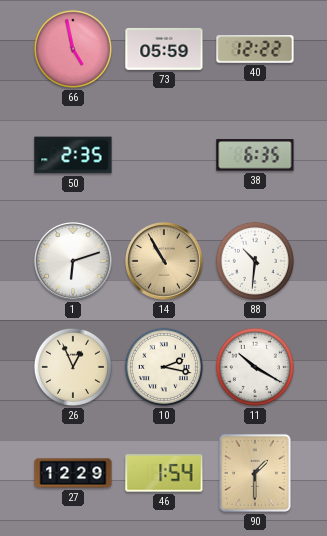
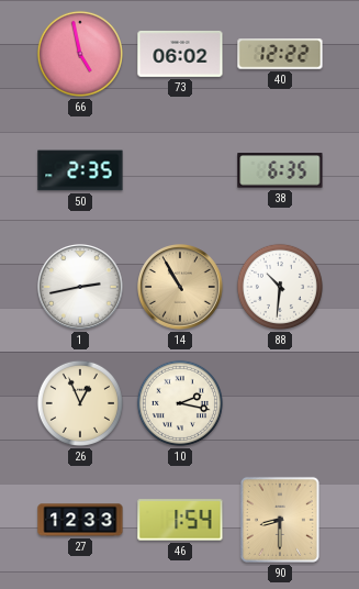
73: 05:59 -> 06:02
1: 6:12 -> 2:43
11: 10:20 -> none
27: 12:29 -> 12:33
90: 1:30 -> 8:30
